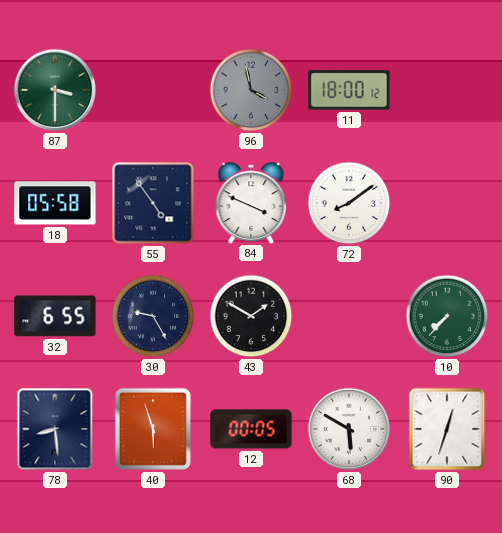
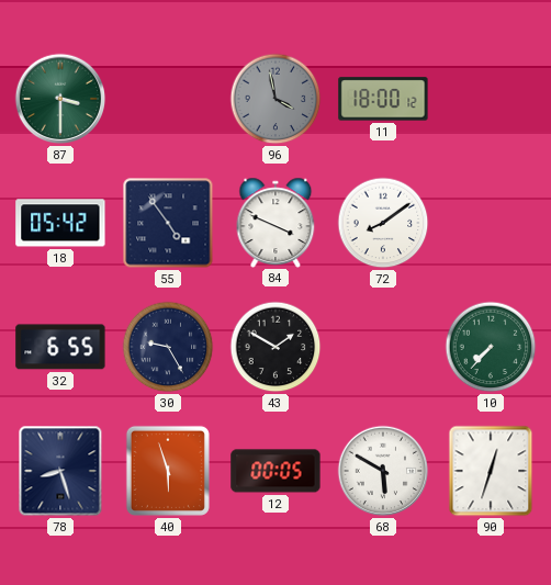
18: 05:58 -> 05:42
78: 8:29 -> 8:27
